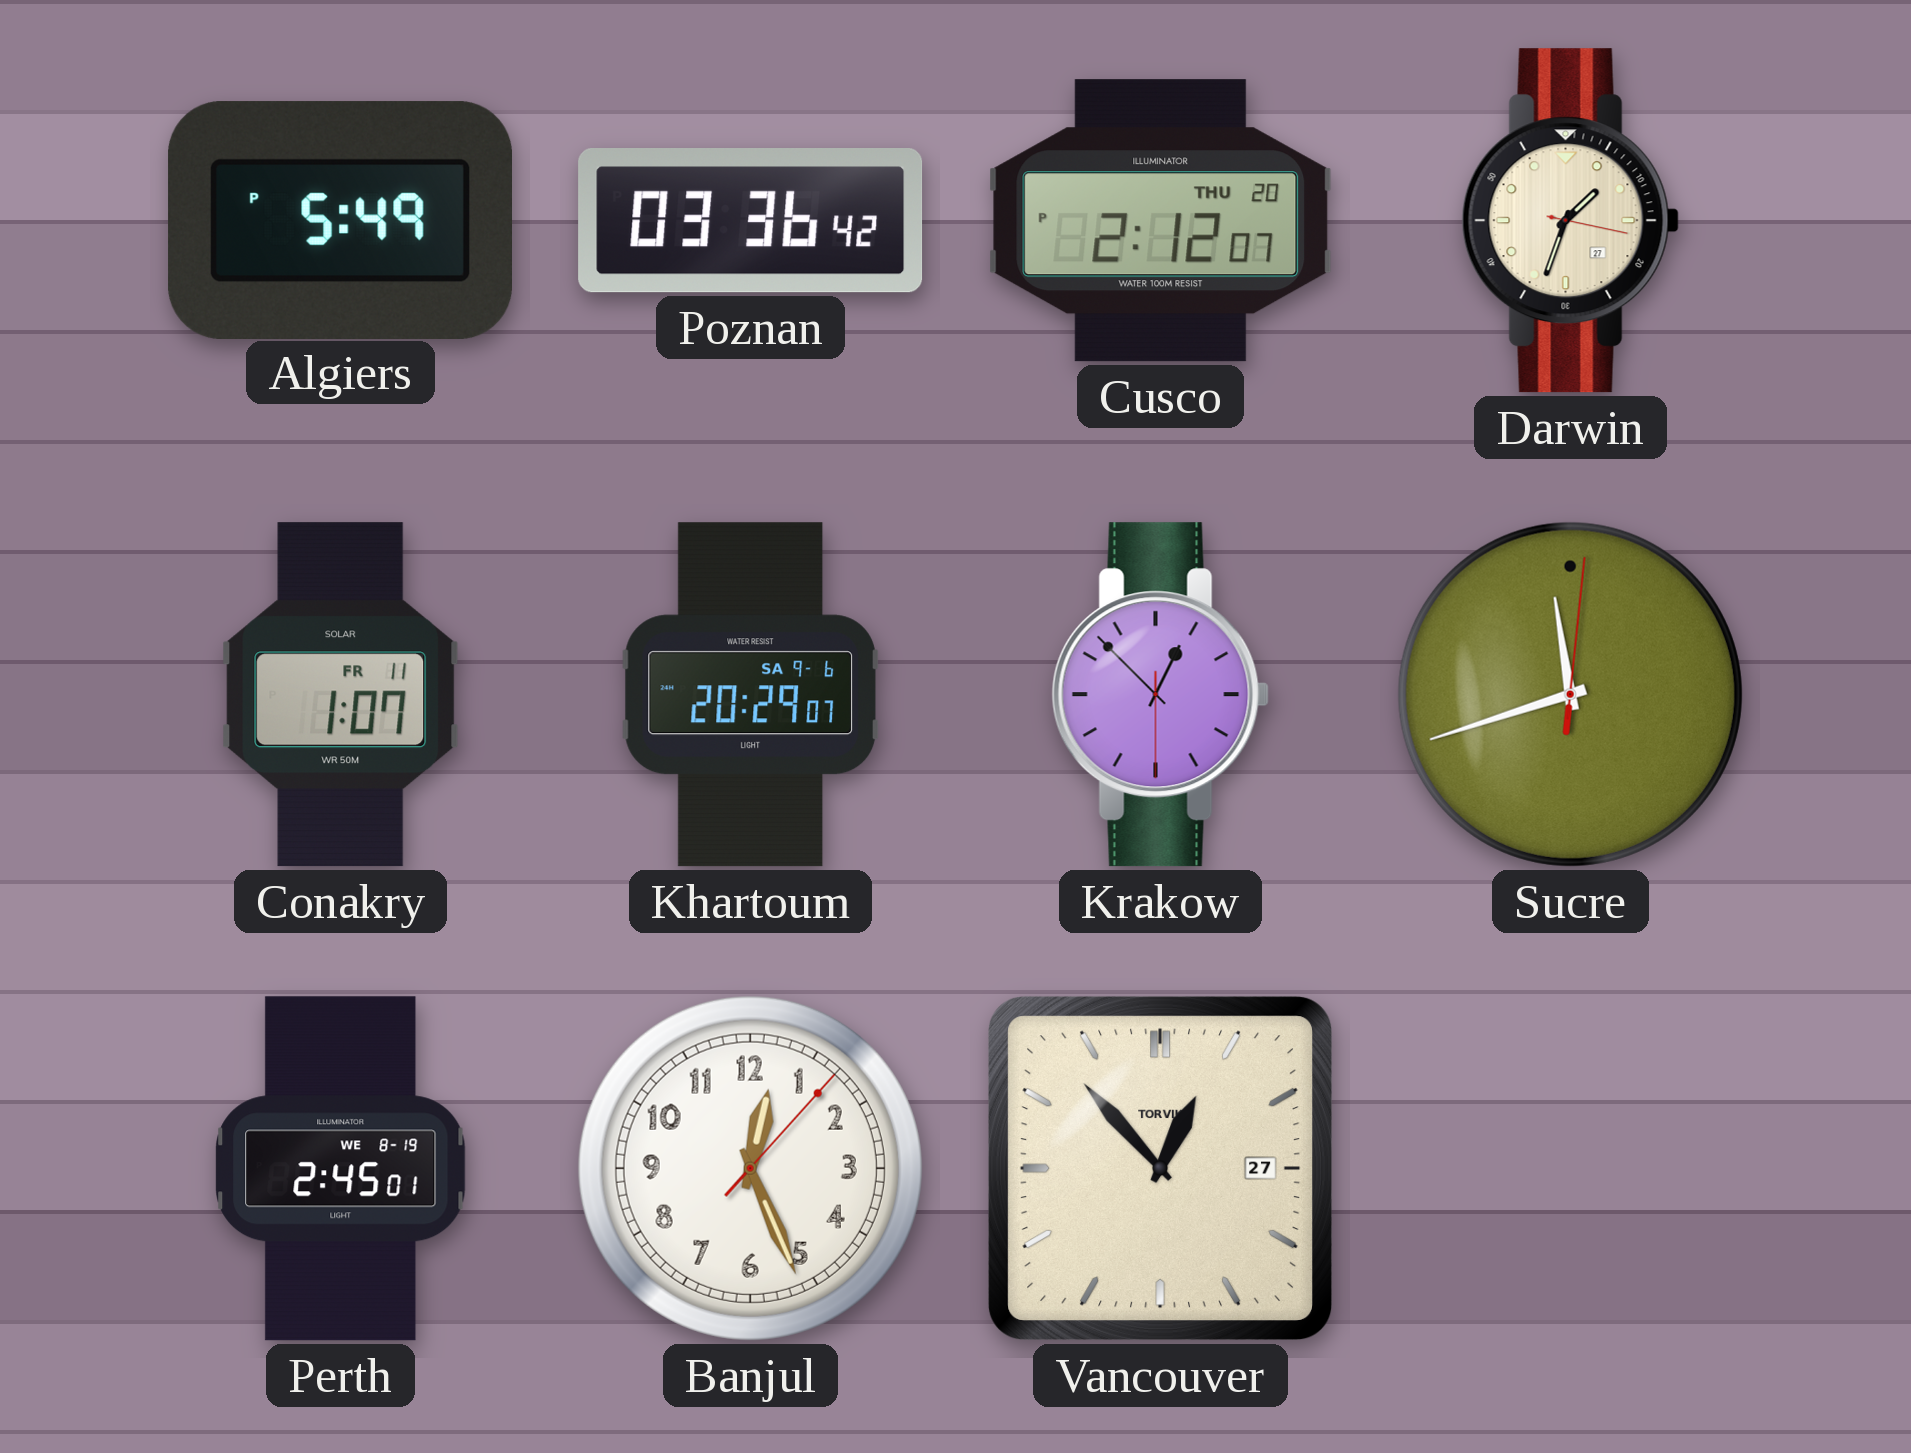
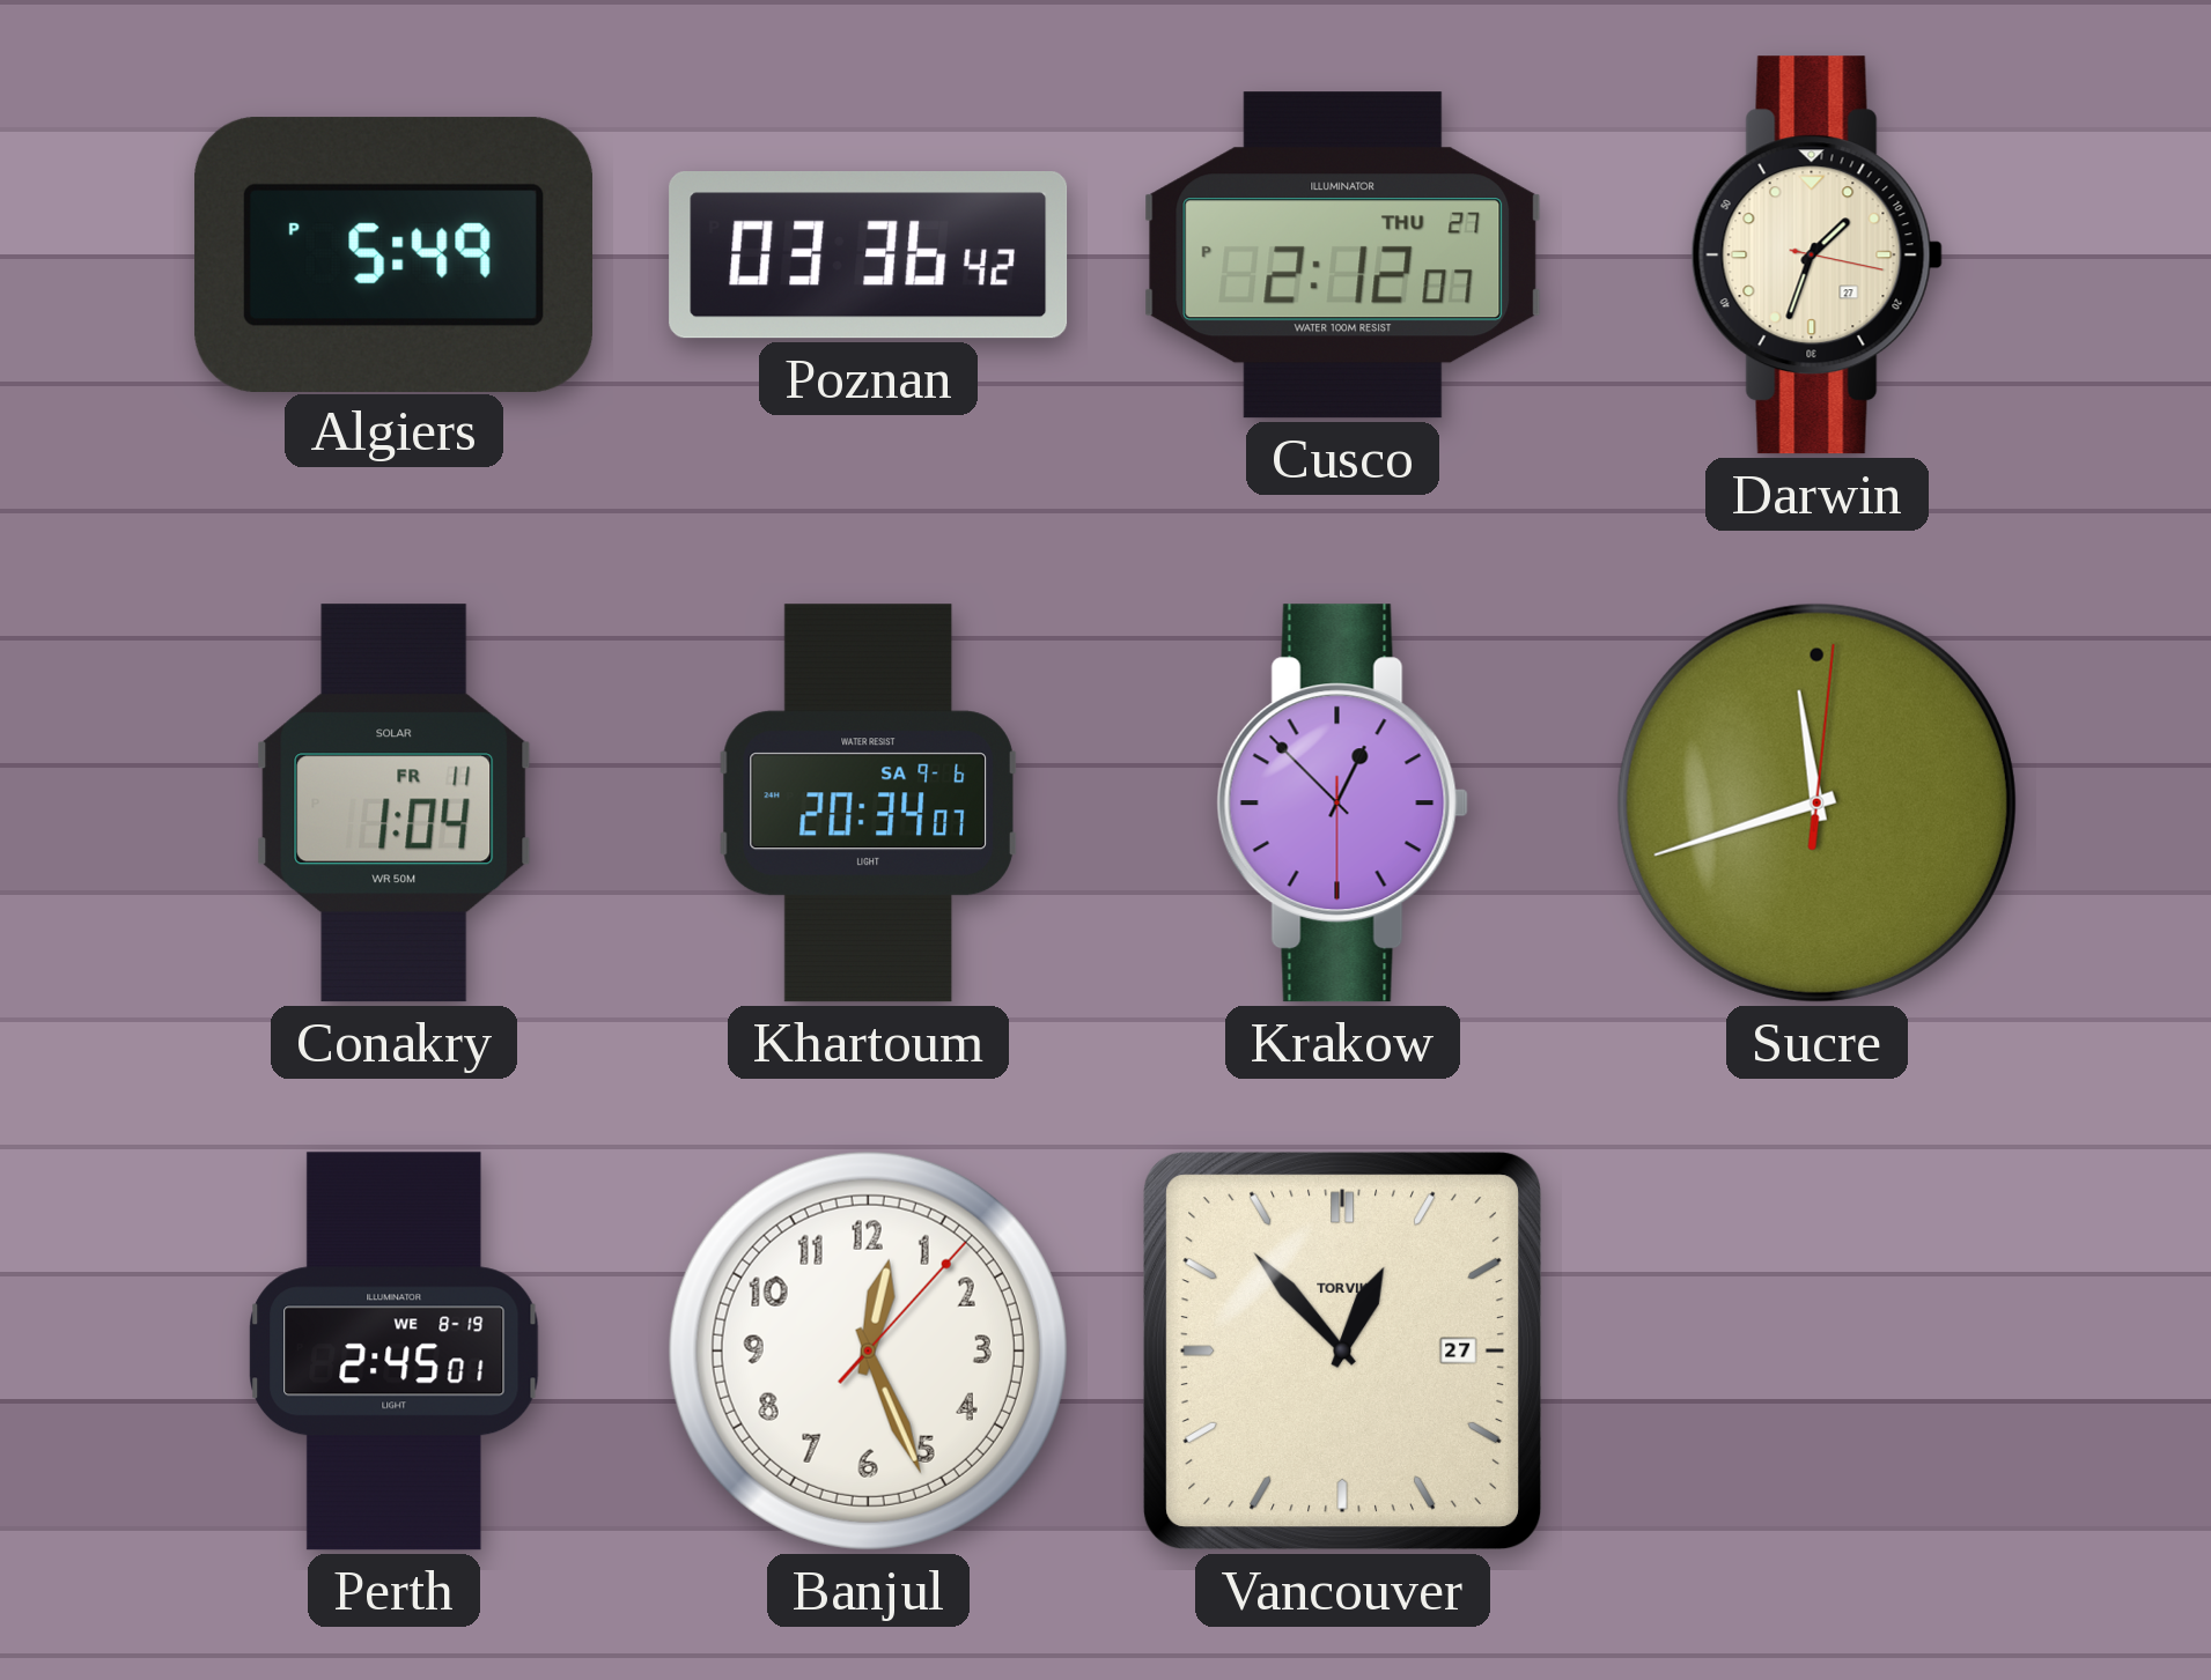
Cusco date: THU 20 -> THU 27
Conakry: 1:07 -> 1:04
Khartoum: 20:29 -> 20:34
